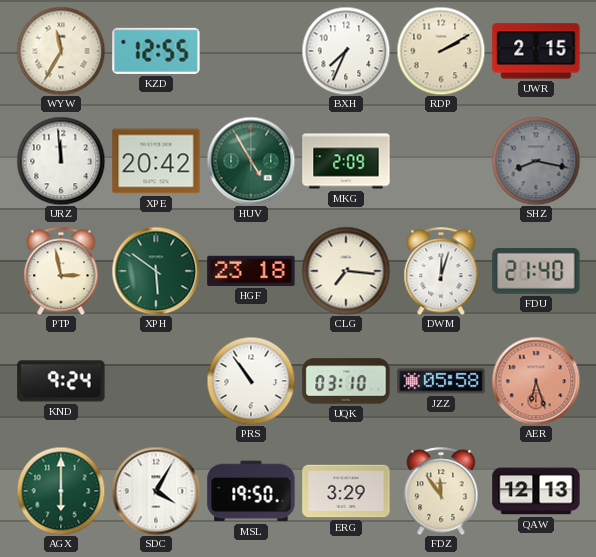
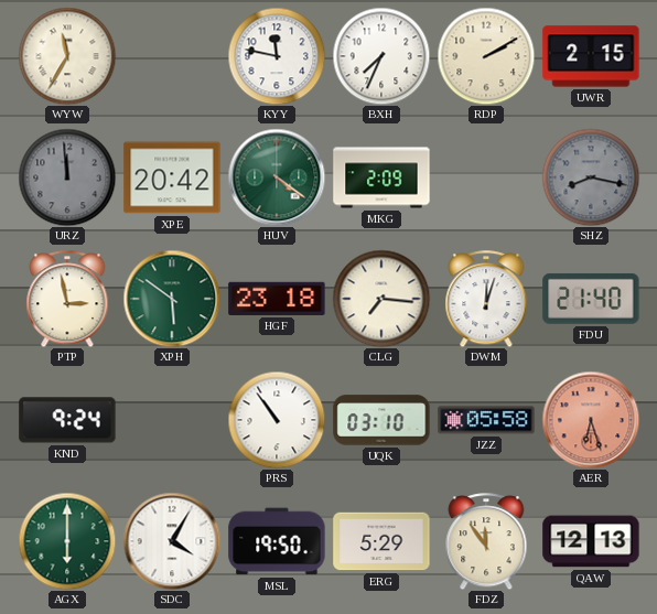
KZD: 12:55 -> none
KYY: none -> 11:47
URZ dial: white -> grey
HUV: 4:55 -> 4:21
ERG: 3:29 -> 5:29
